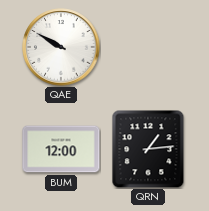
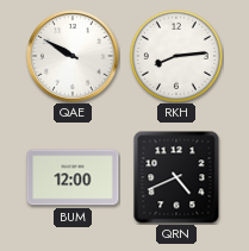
RKH: none -> 8:14
QRN: 1:14 -> 4:41
